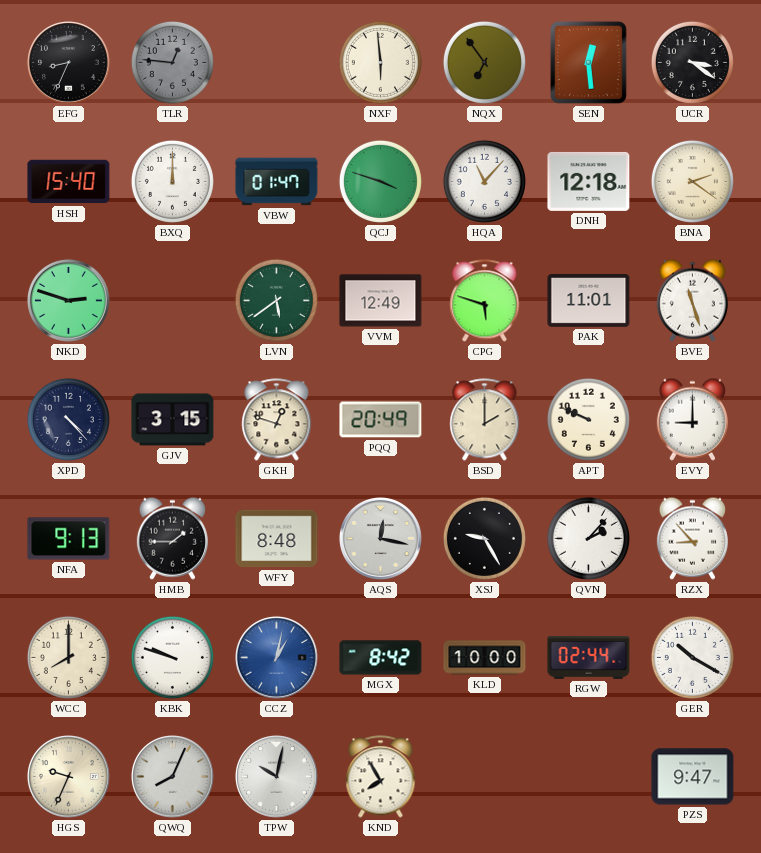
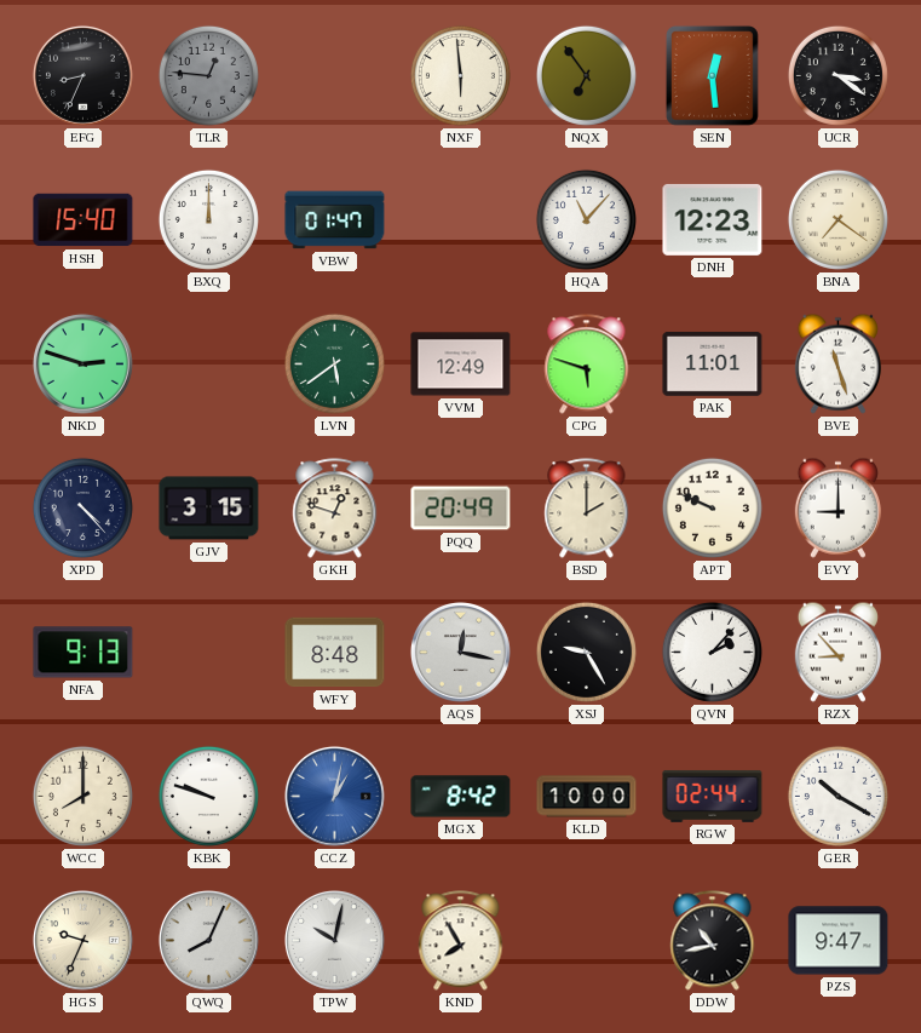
QCJ: 3:48 -> none
DNH: 12:18 -> 12:23
BNA: 2:21 -> 7:21
HMB: 1:45 -> none
DDW: none -> 10:43
